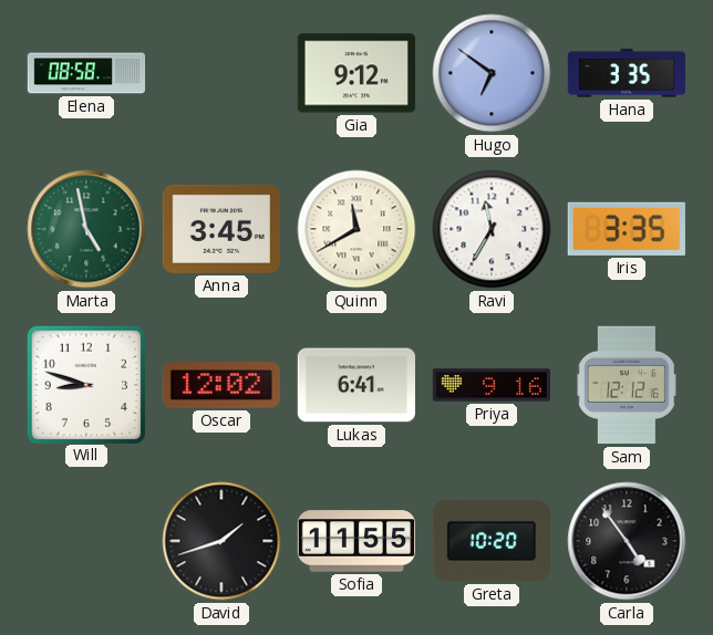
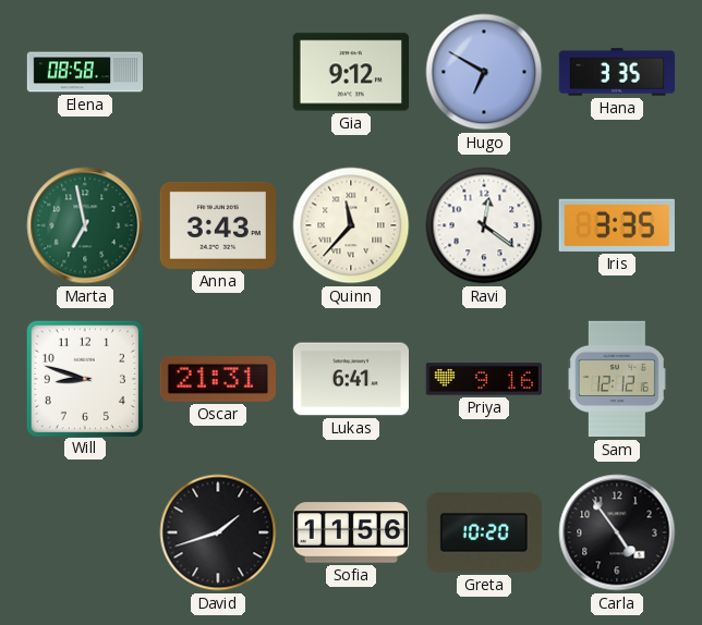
Hugo: 6:51 -> 6:50
Marta: 4:58 -> 6:58
Anna: 3:45 -> 3:43
Quinn: 11:40 -> 11:37
Ravi: 11:35 -> 12:21
Oscar: 12:02 -> 21:31
Sofia: 11:55 -> 11:56
